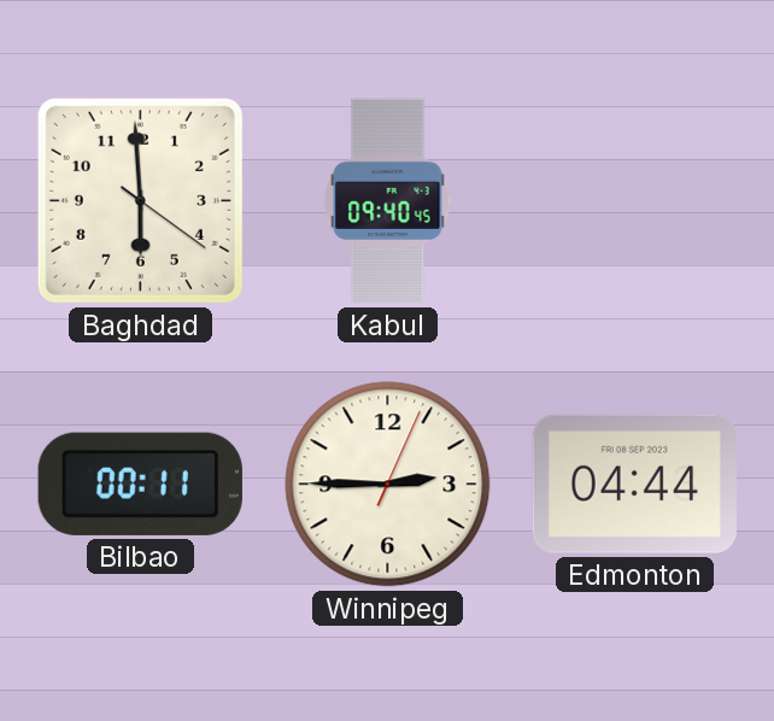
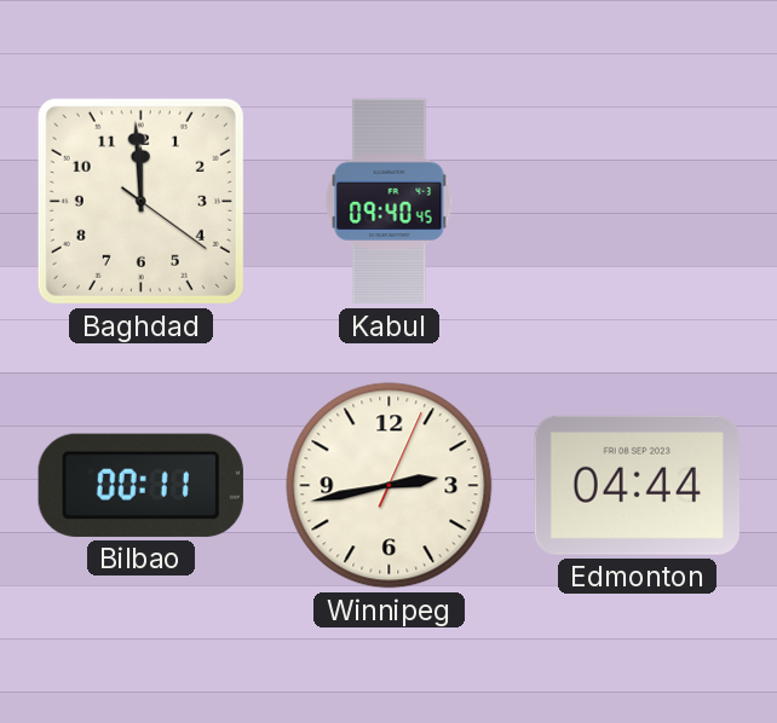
Baghdad: 5:59 -> 11:59
Winnipeg: 2:45 -> 2:43
